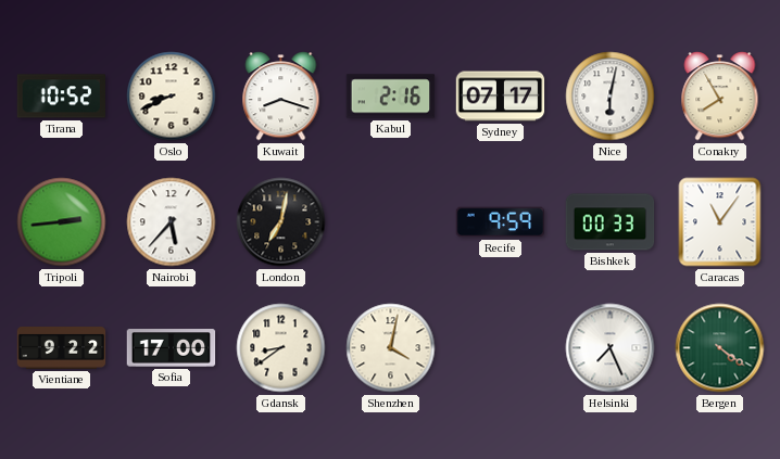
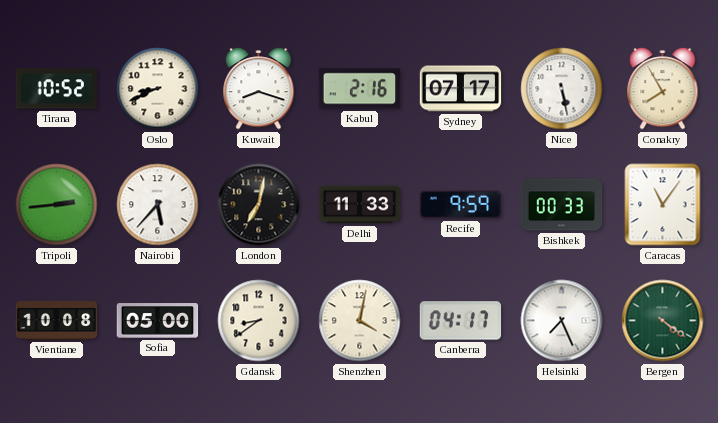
Nice: 6:02 -> 5:28
Delhi: none -> 11:33
Vientiane: 9:22 -> 10:08
Sofia: 17:00 -> 05:00
Canberra: none -> 04:17
